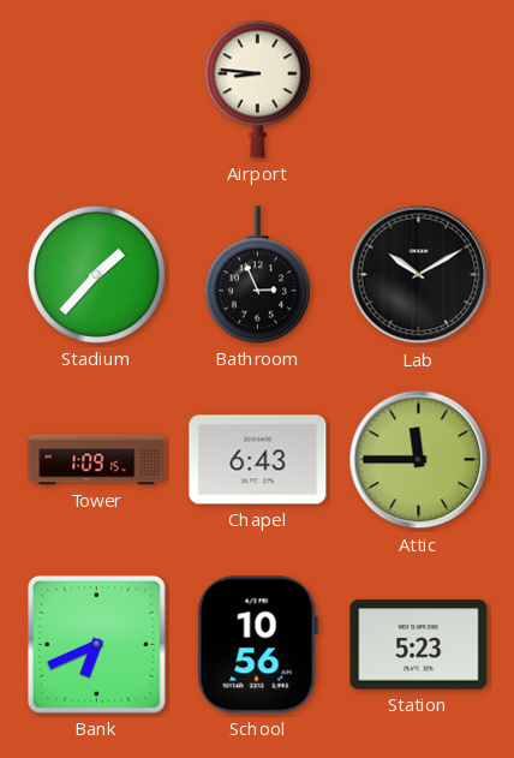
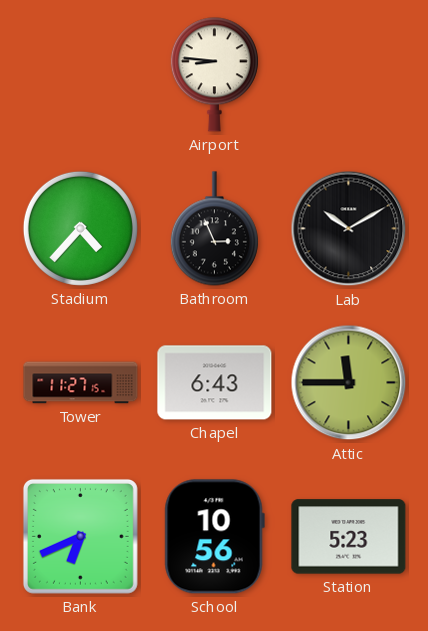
Stadium: 1:37 -> 4:37
Tower: 1:09 -> 11:27
